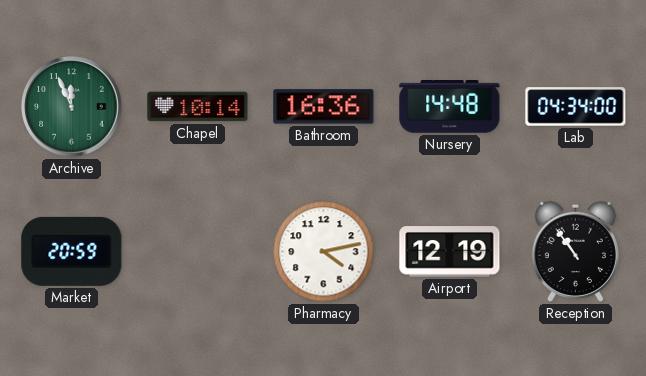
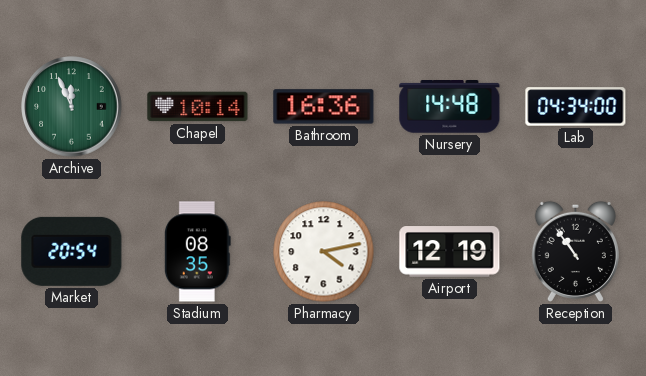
Market: 20:59 -> 20:54
Stadium: none -> 08:35
